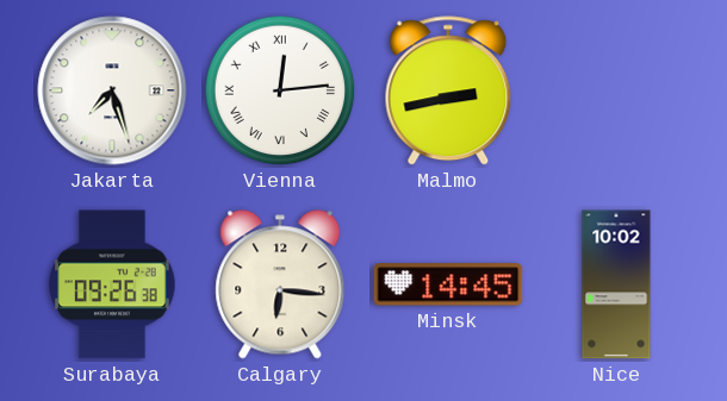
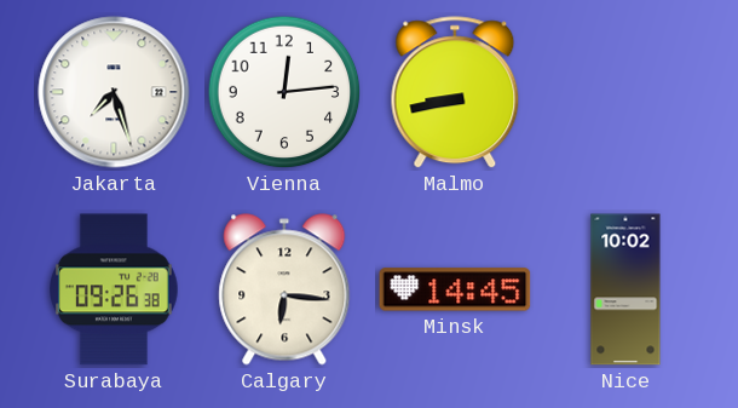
Vienna numerals: Roman -> Arabic
Malmo: 2:43 -> 8:43
